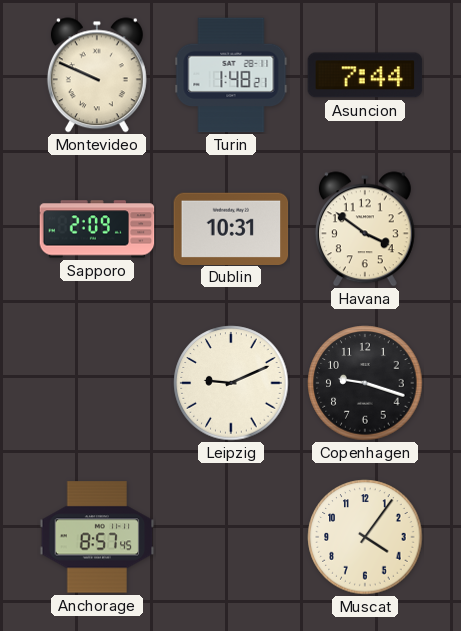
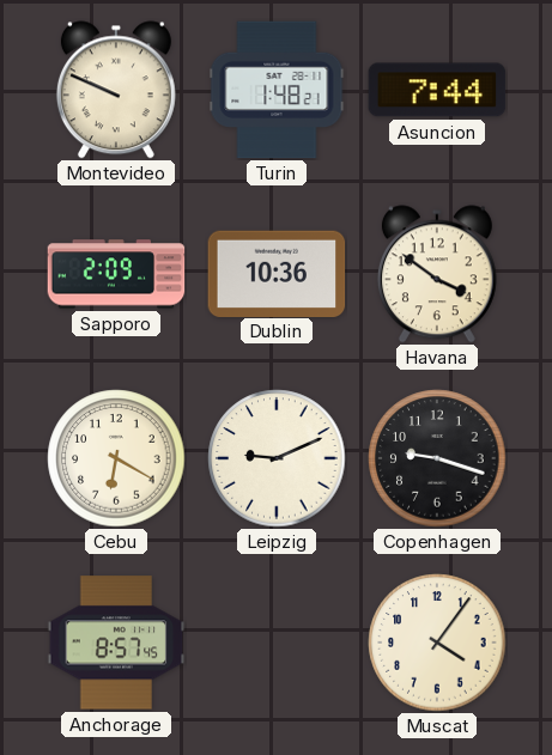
Dublin: 10:31 -> 10:36
Cebu: none -> 6:20
